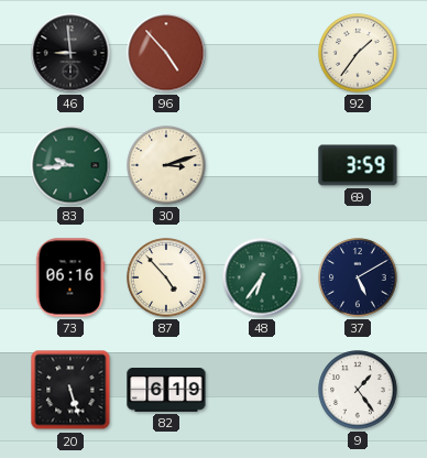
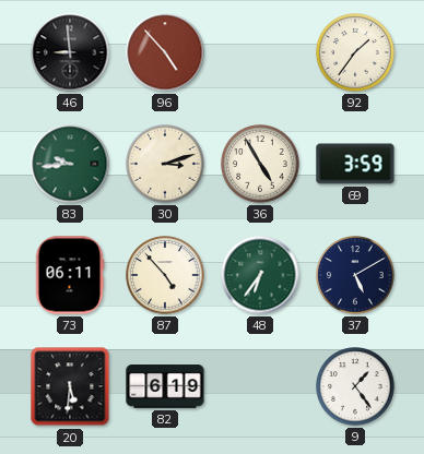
36: none -> 4:55
73: 06:16 -> 06:11
20: 5:27 -> 5:31
